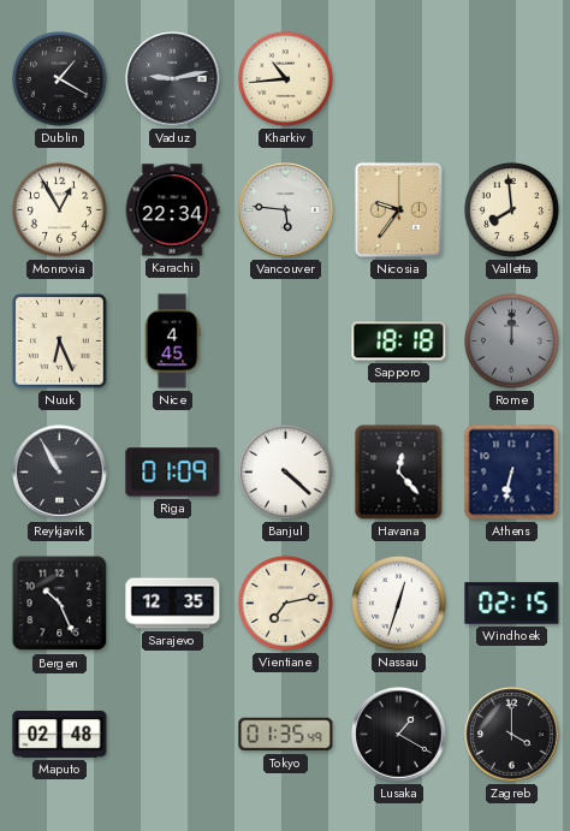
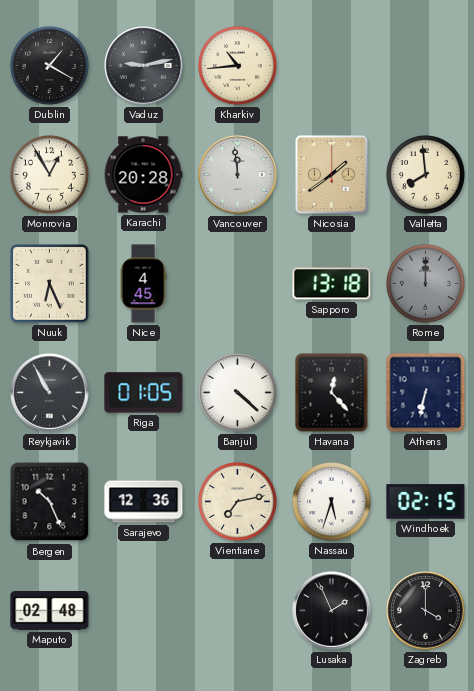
Karachi: 22:34 -> 20:28
Vancouver: 5:46 -> 11:59
Nicosia: 9:36 -> 1:39
Sapporo: 18:18 -> 13:18
Riga: 01:09 -> 01:05
Sarajevo: 12:35 -> 12:36
Nassau: 12:33 -> 5:33
Tokyo: 01:35 -> none
Lusaka: 1:20 -> 1:56
